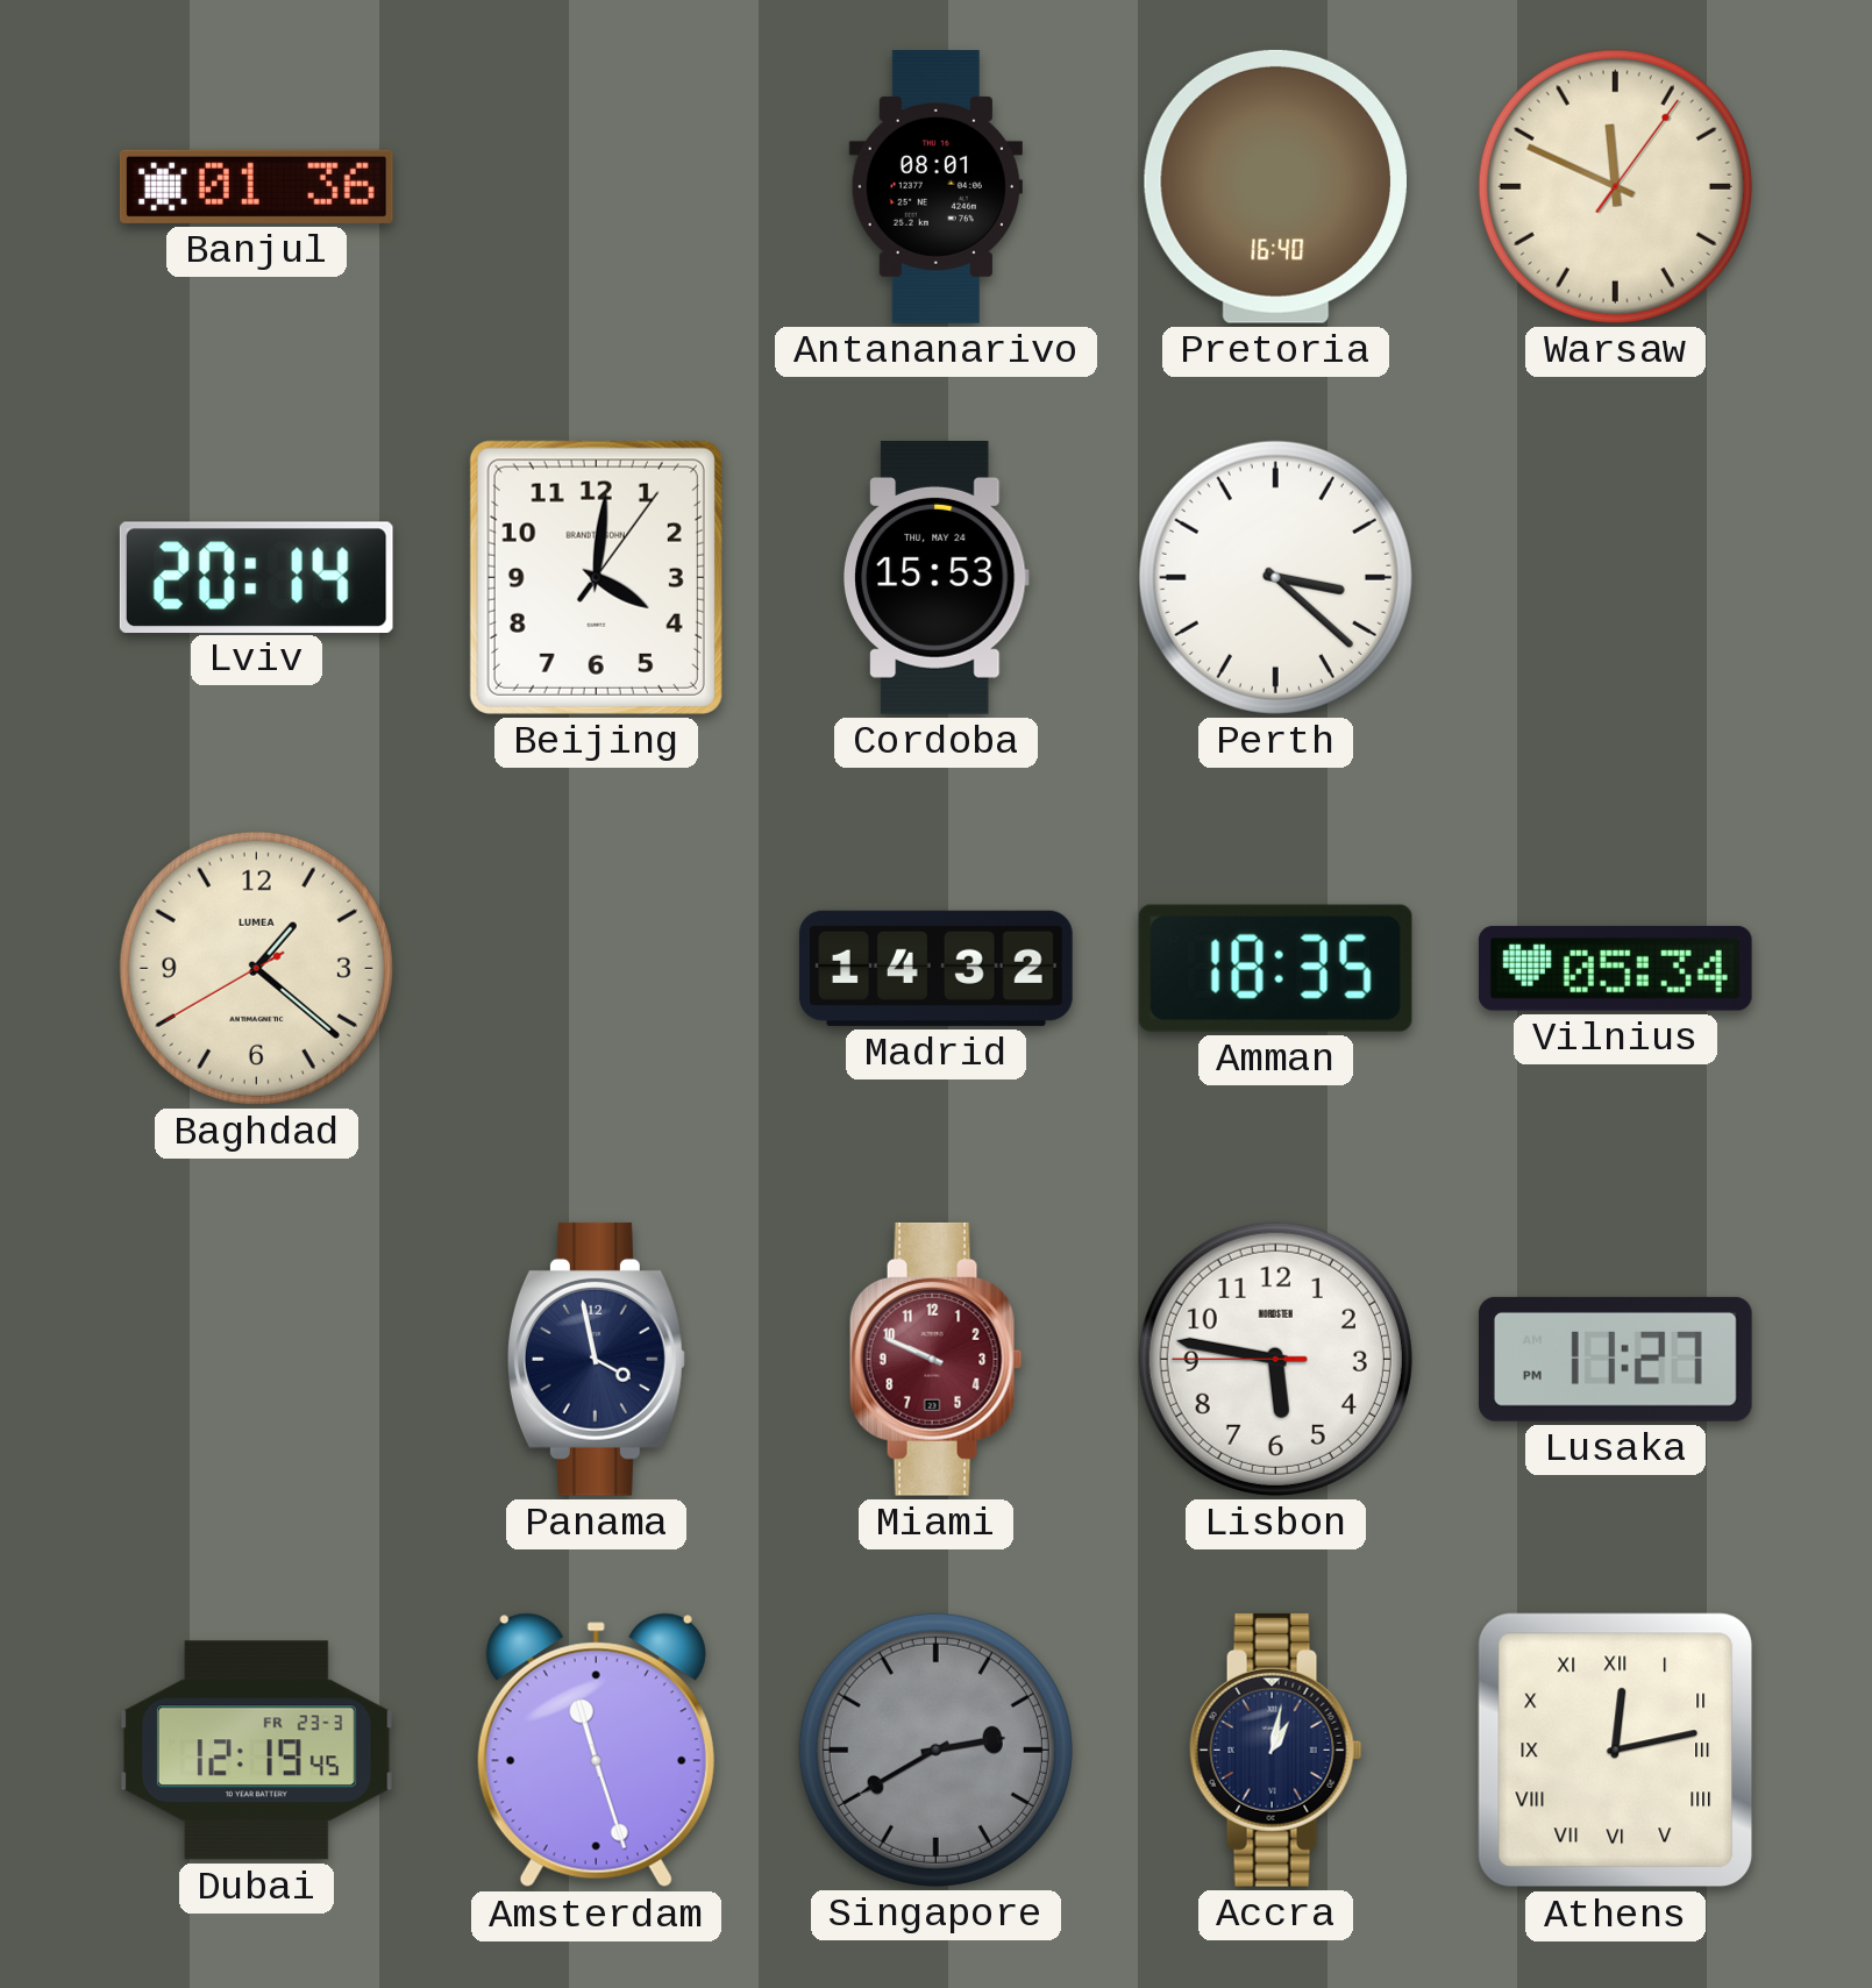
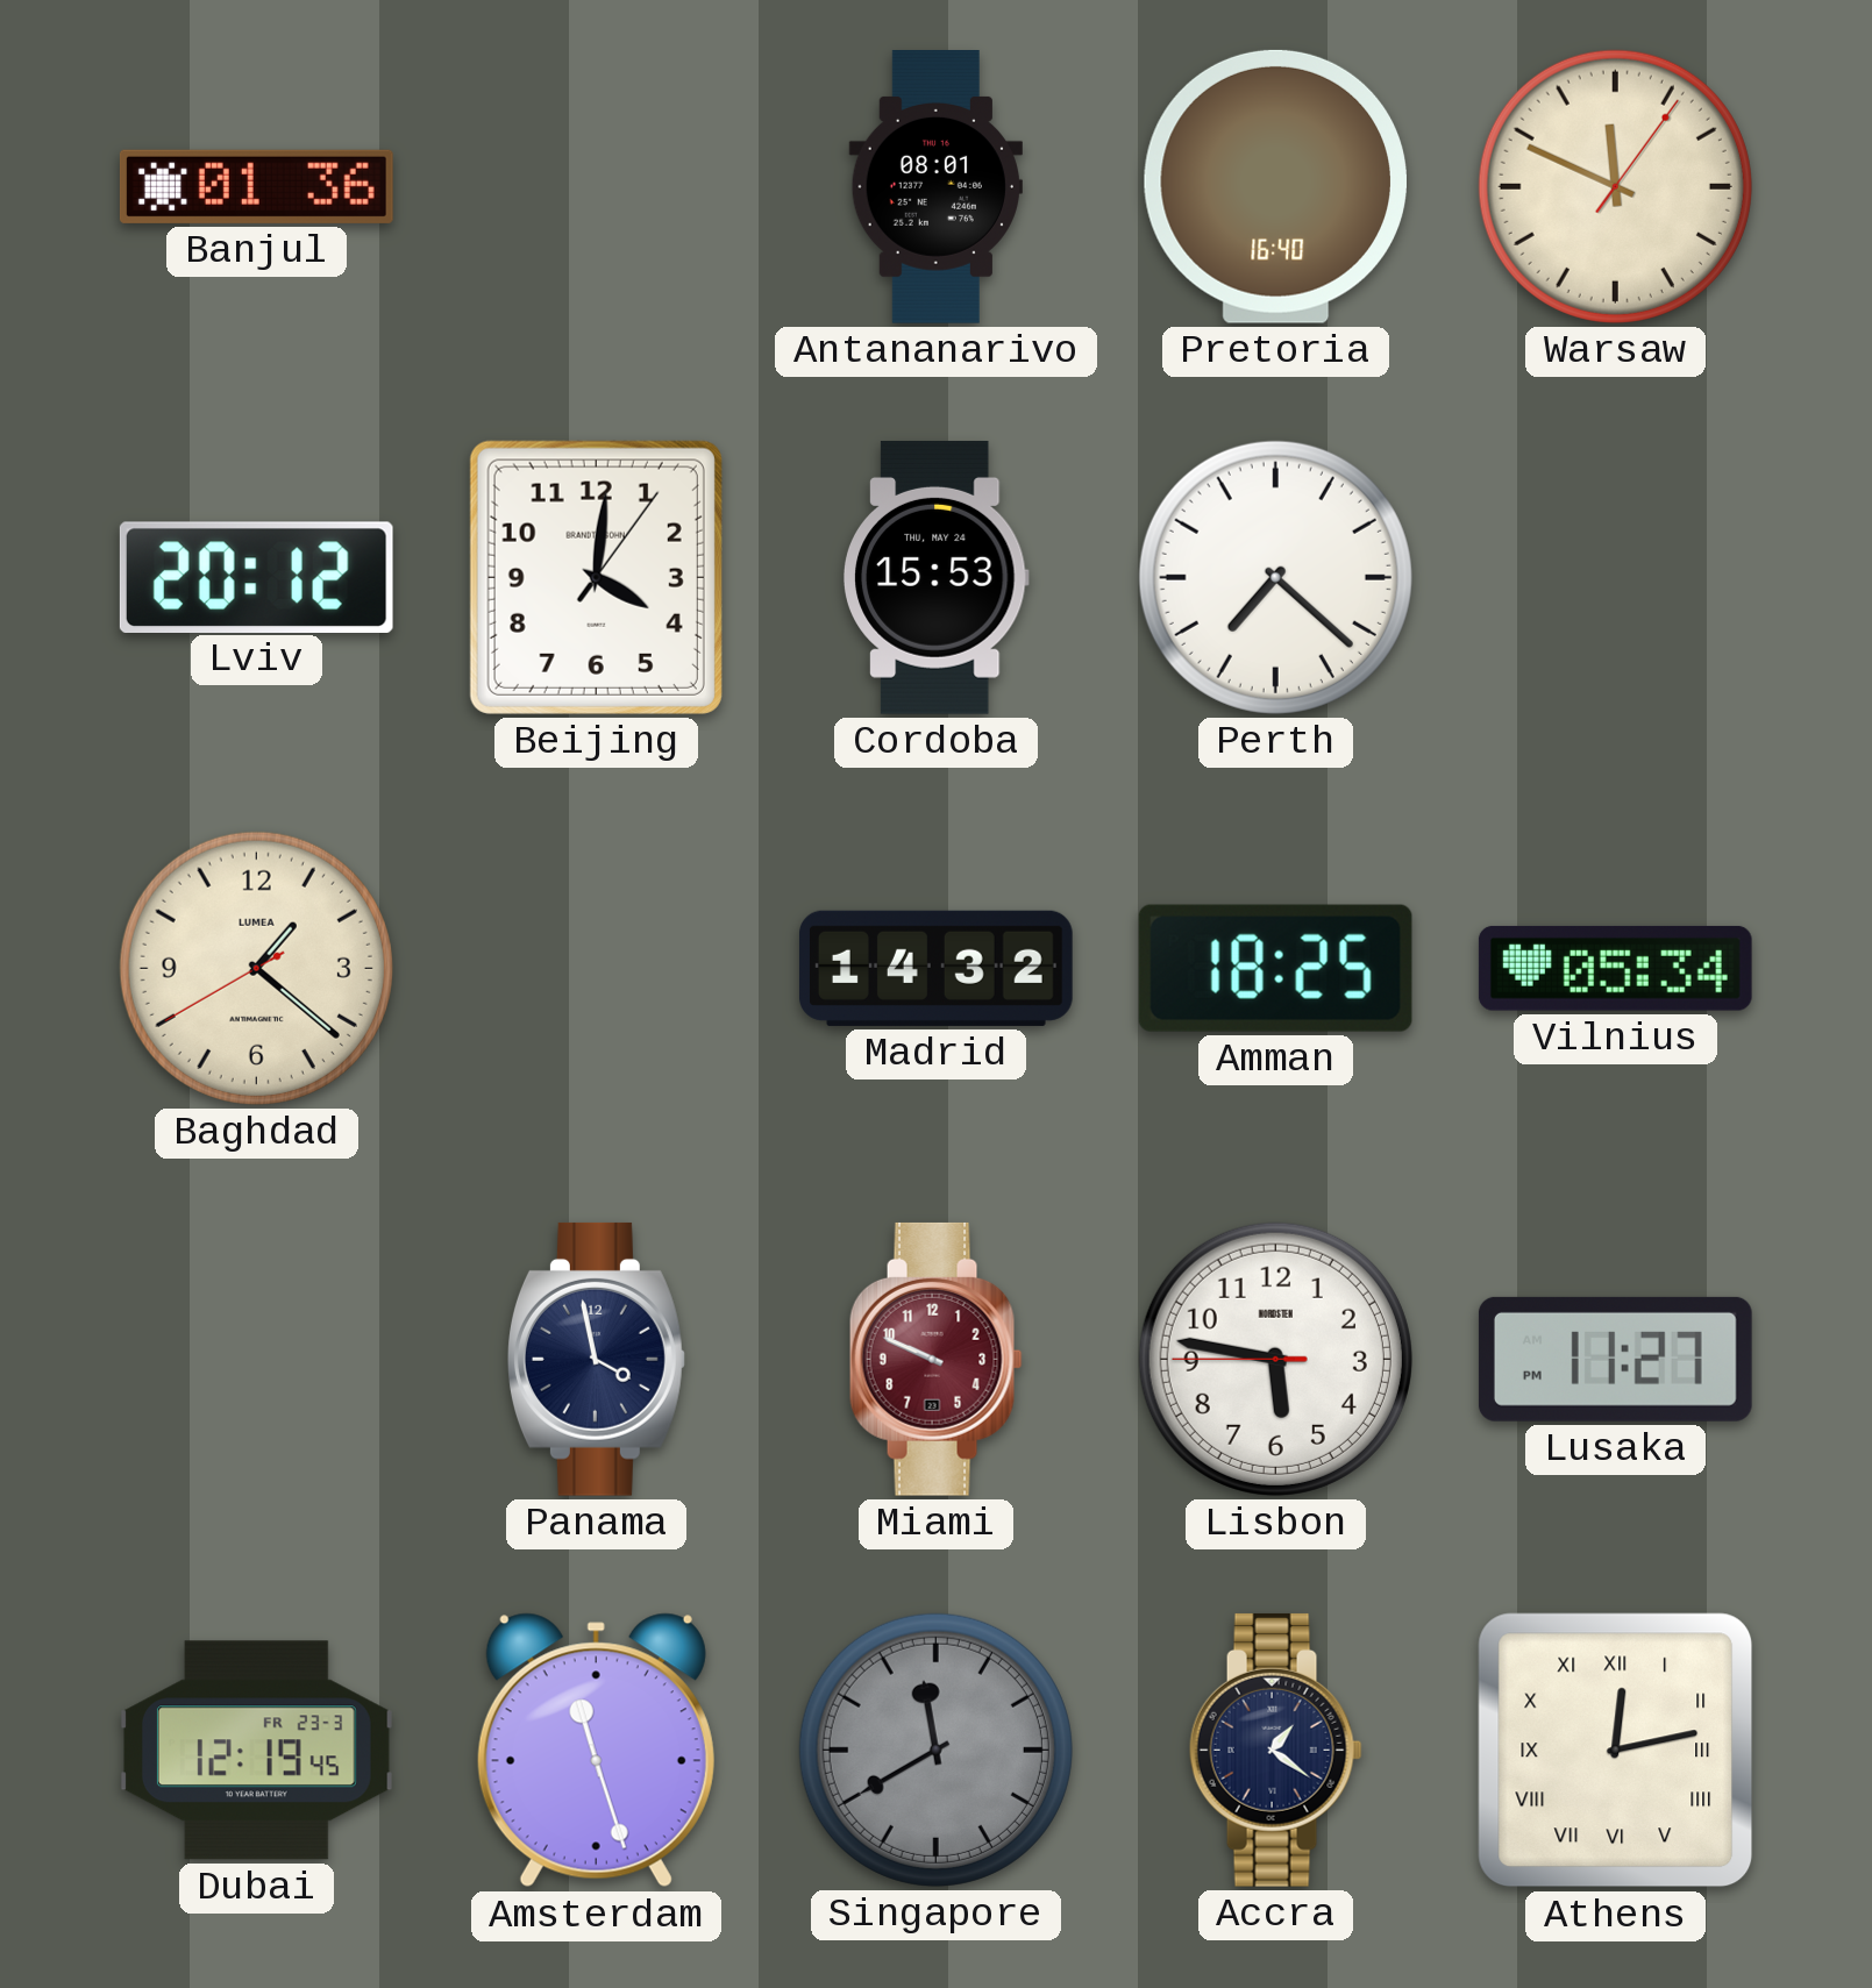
Lviv: 20:14 -> 20:12
Perth: 3:22 -> 7:22
Amman: 18:35 -> 18:25
Singapore: 2:40 -> 11:40
Accra: 1:02 -> 1:21
